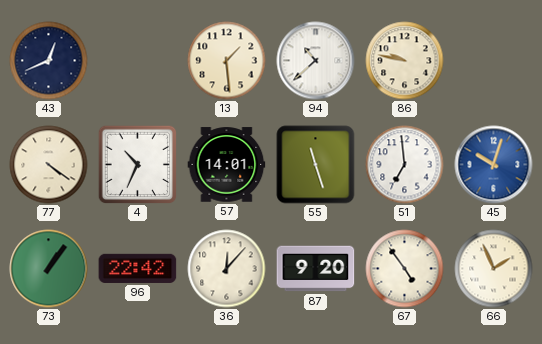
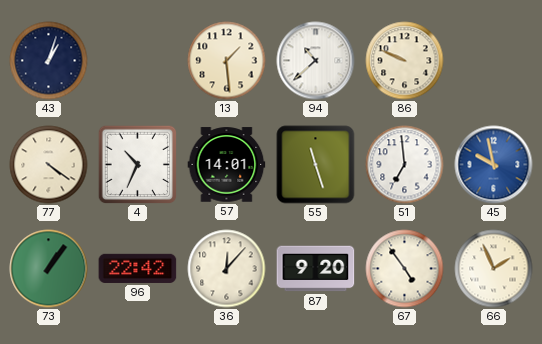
43: 12:41 -> 1:03
86: 9:47 -> 9:49
45: 10:03 -> 9:58
